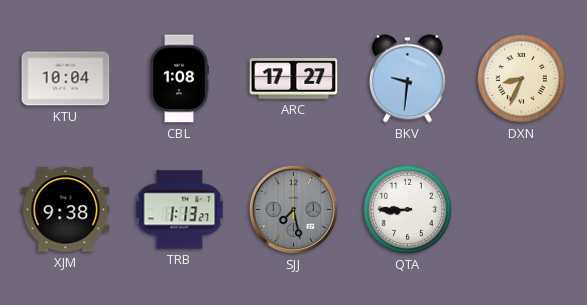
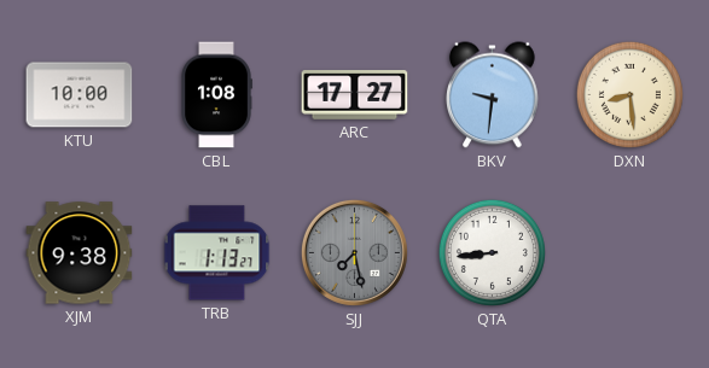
KTU: 10:04 -> 10:00
DXN: 8:34 -> 8:29
QTA: 8:45 -> 8:44
